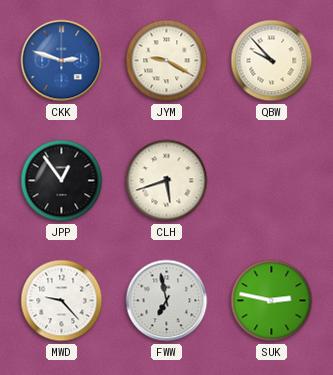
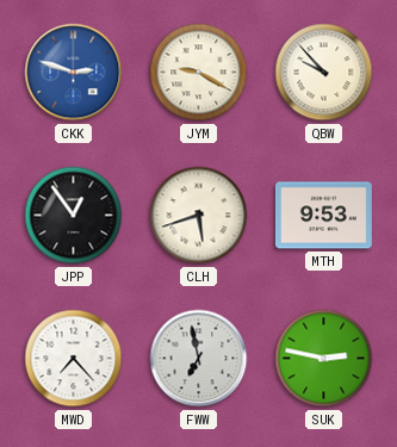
MTH: none -> 9:53
MWD: 9:23 -> 7:23
